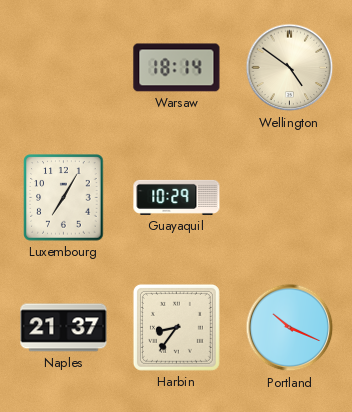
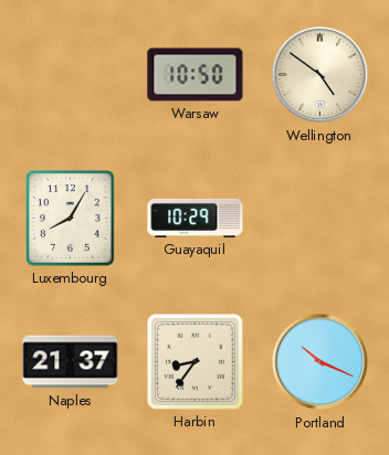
Warsaw: 18:14 -> 10:50
Luxembourg: 7:05 -> 8:05
